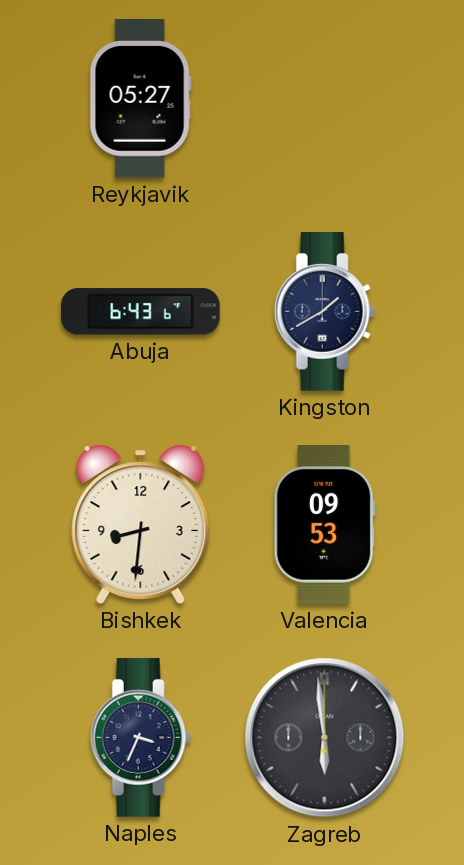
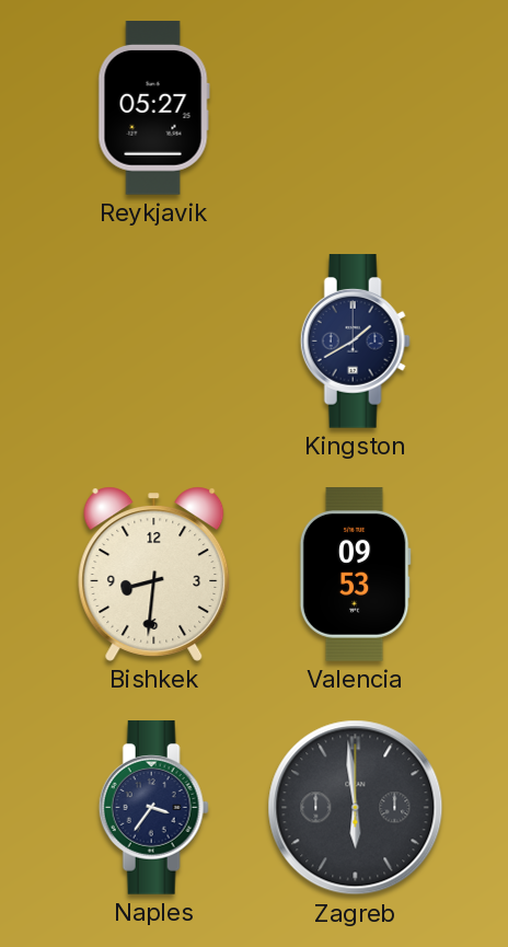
Abuja: 6:43 -> none
Naples: 3:34 -> 3:36
